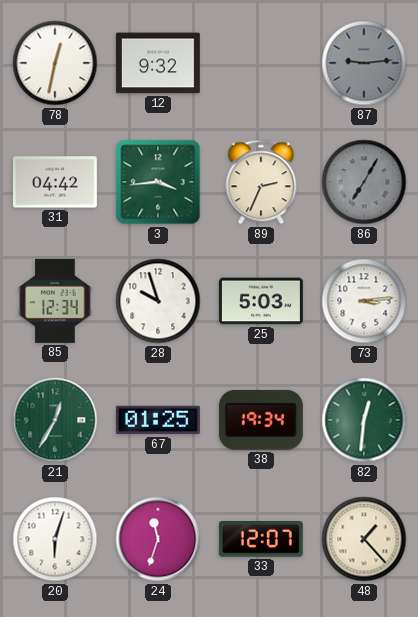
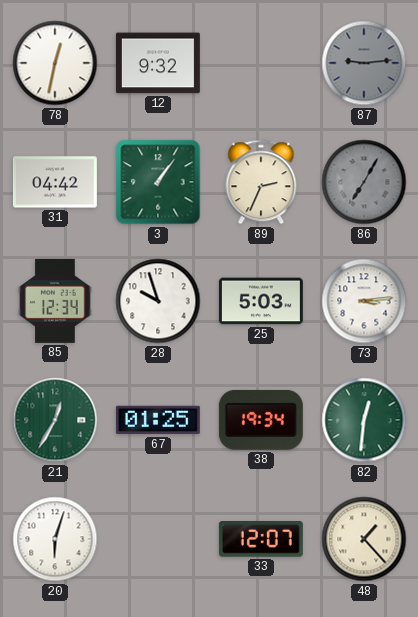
3: 3:44 -> 1:06
24: 11:33 -> none
